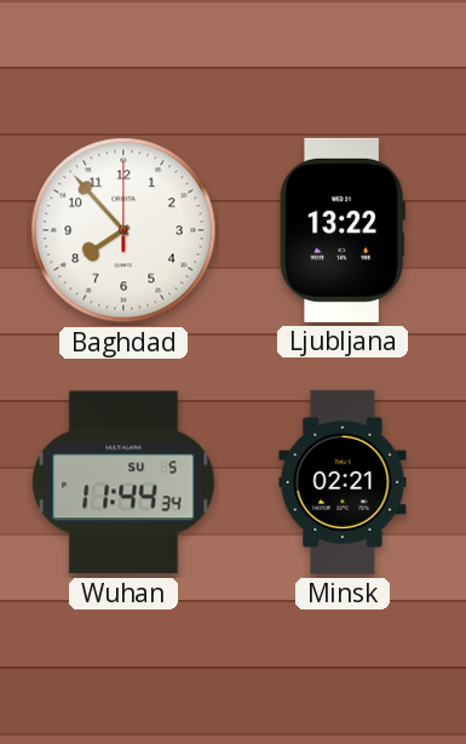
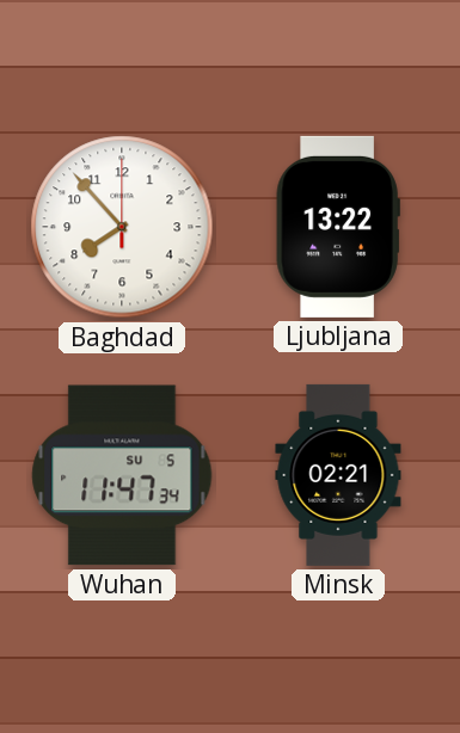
Wuhan: 11:44 -> 11:47
